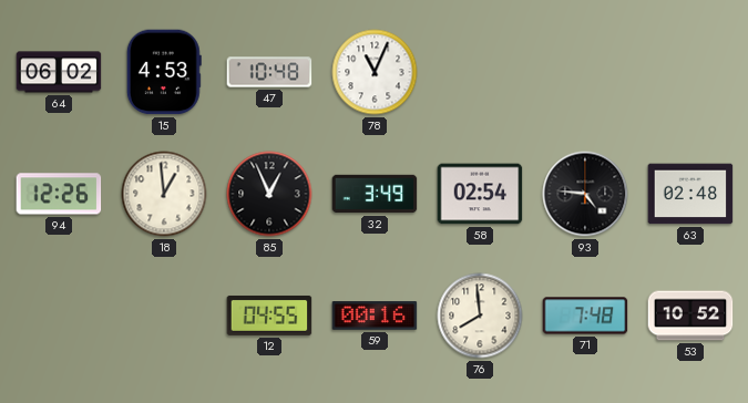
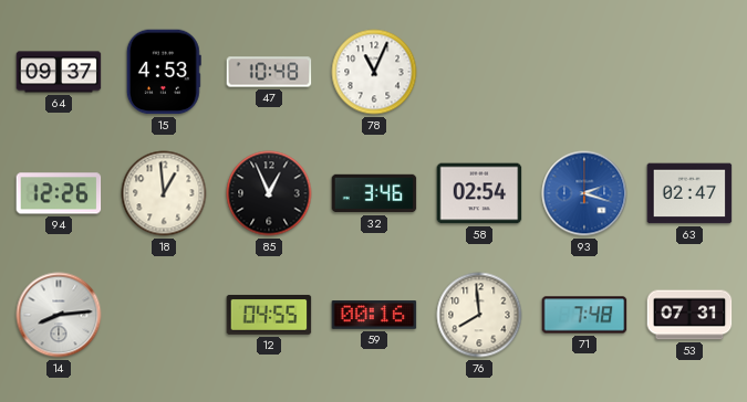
64: 06:02 -> 09:37
32: 3:49 -> 3:46
93: 4:46 -> 2:18
93 dial: black -> blue
63: 02:48 -> 02:47
14: none -> 8:14
53: 10:52 -> 07:31
